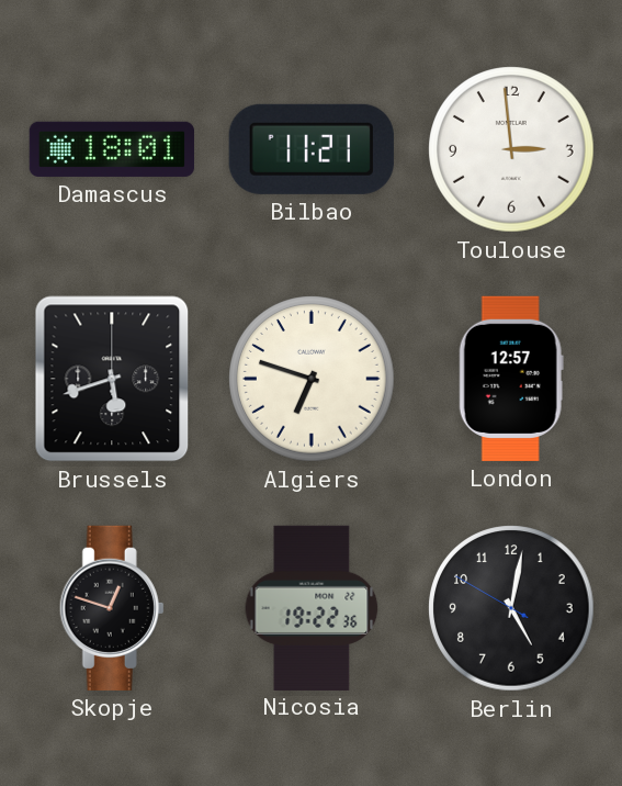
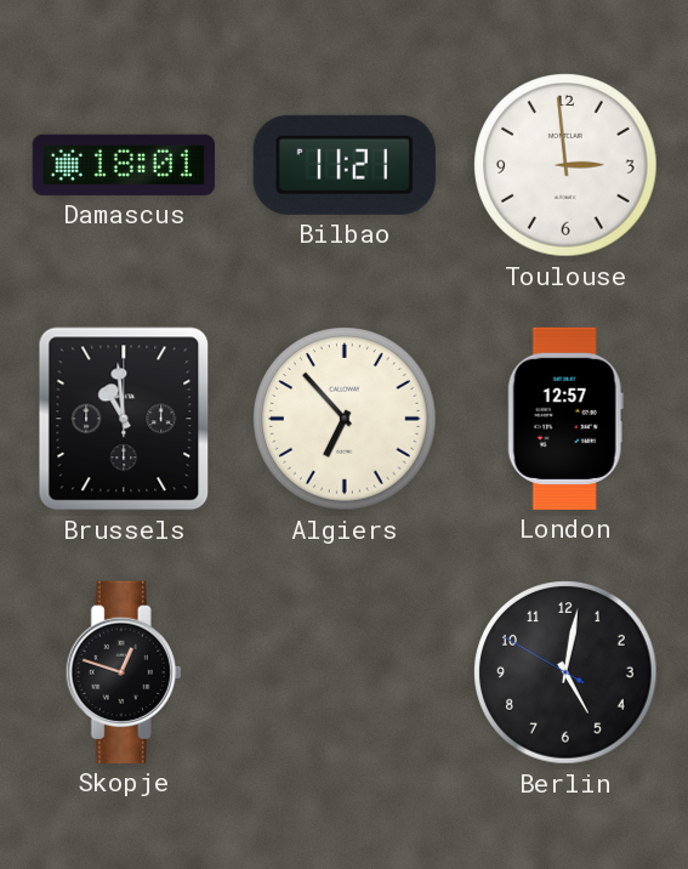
Brussels: 5:42 -> 10:59
Algiers: 6:48 -> 6:53
Nicosia: 19:22 -> none
